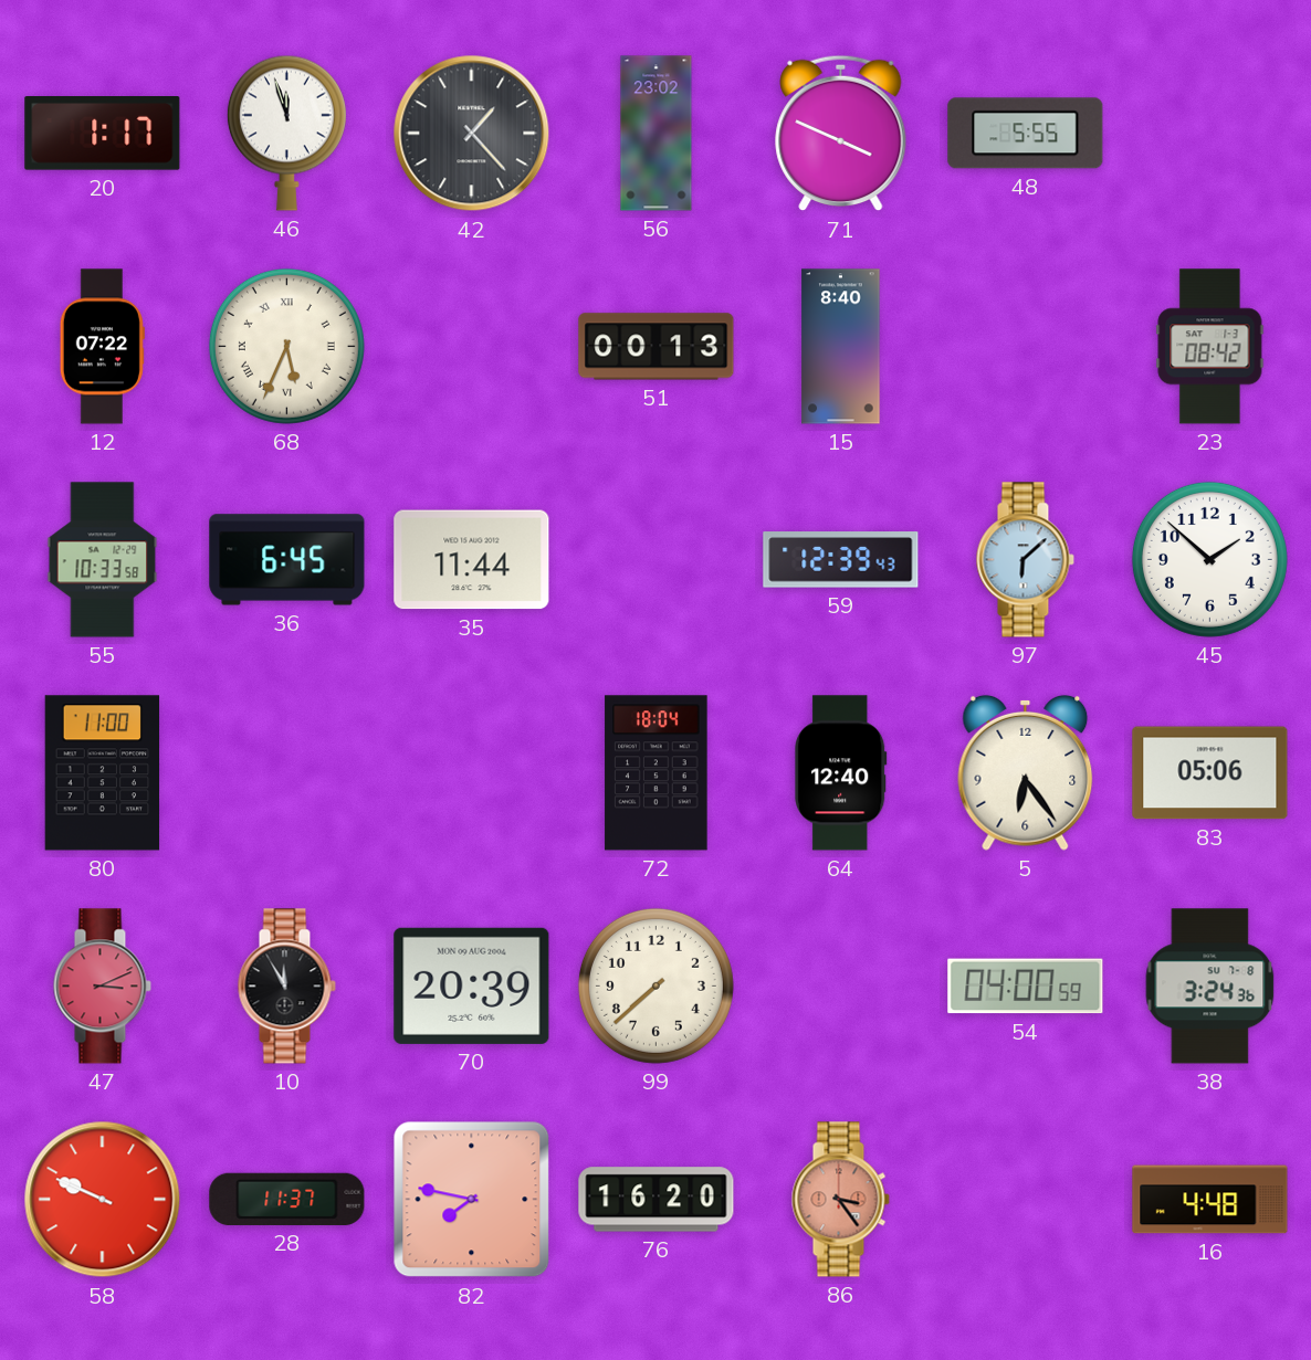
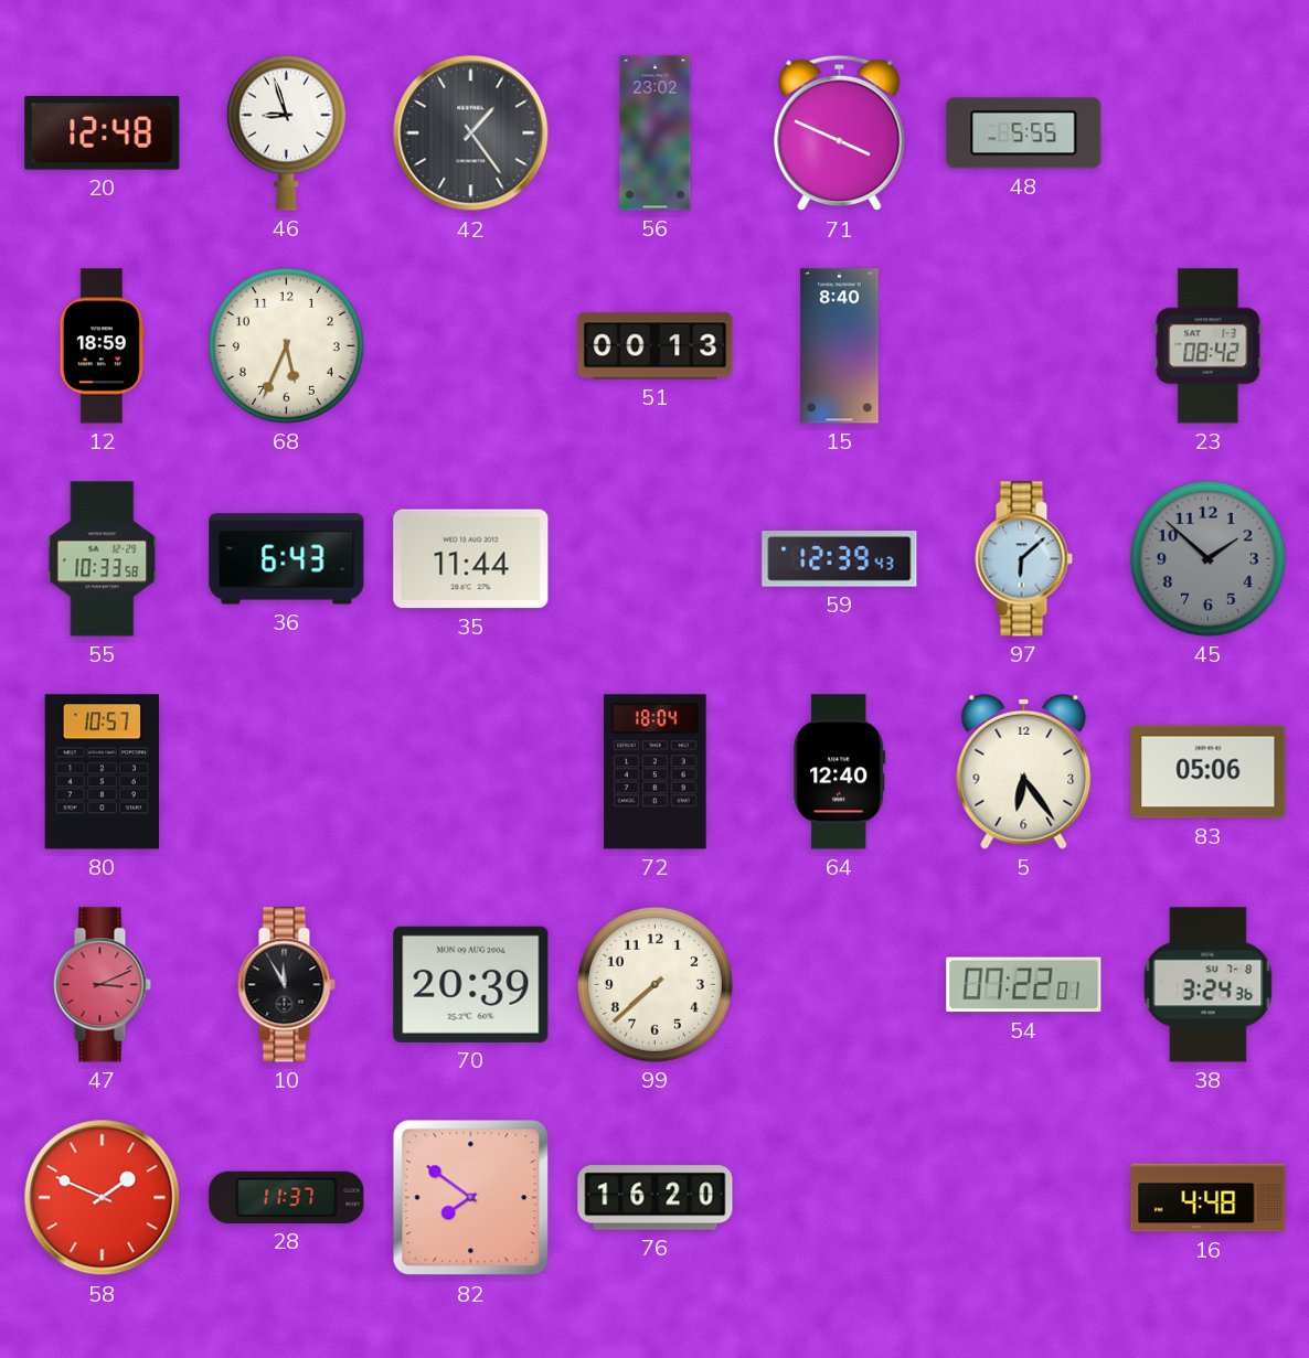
20: 1:17 -> 12:48
46: 11:57 -> 8:57
42: 1:23 -> 1:24
12: 07:22 -> 18:59
68 numerals: Roman -> Arabic
36: 6:45 -> 6:43
45 dial: white -> grey
80: 11:00 -> 10:57
54: 04:00 -> 07:22
58: 9:49 -> 1:49
82: 7:47 -> 7:51
86: 3:24 -> none
